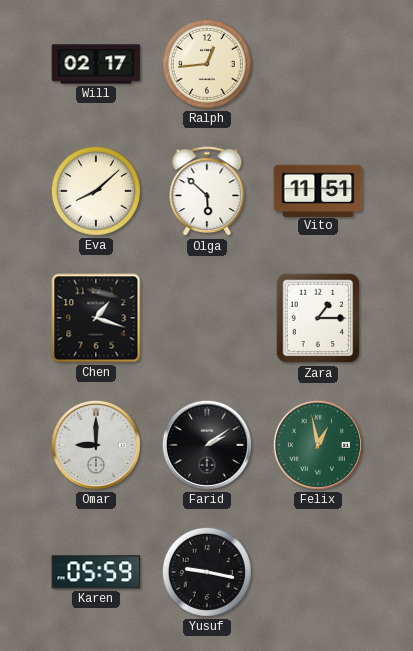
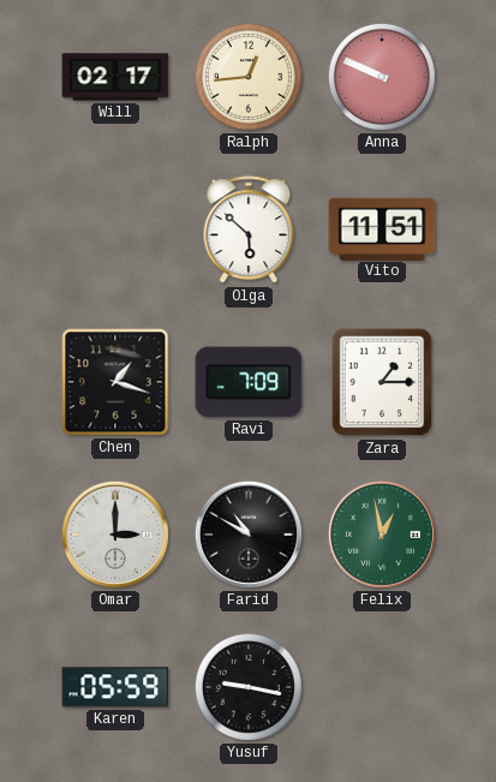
Anna: none -> 9:49
Eva: 8:08 -> none
Ravi: none -> 7:09
Omar: 9:00 -> 3:00
Farid: 2:09 -> 10:50
